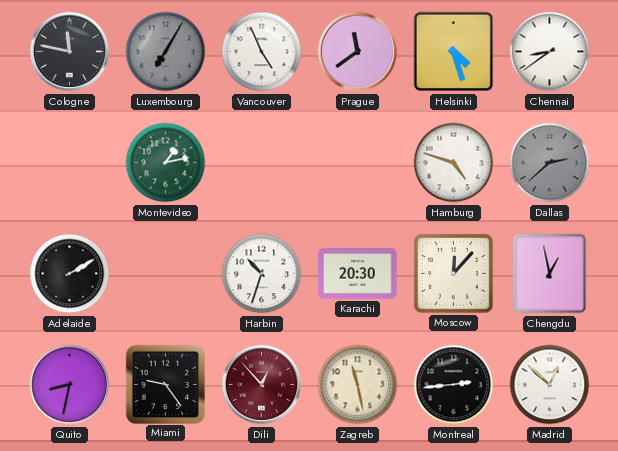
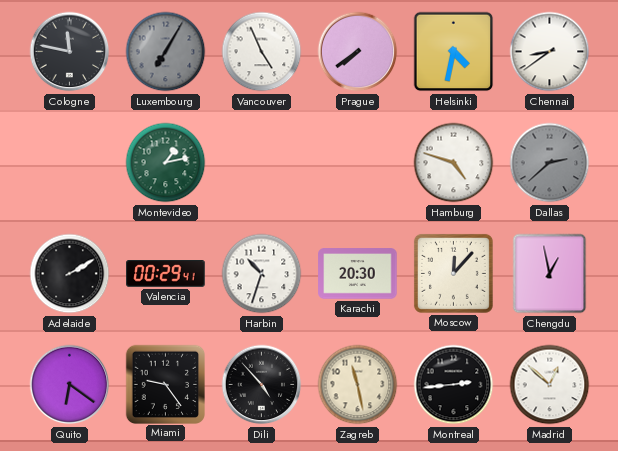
Prague: 11:39 -> 7:39
Helsinki: 4:27 -> 4:32
Valencia: none -> 00:29
Quito: 8:32 -> 6:21
Dili: 12:53 -> 4:53
Dili dial: burgundy -> black
